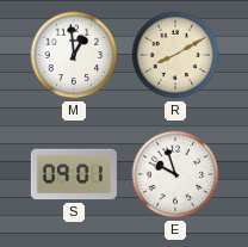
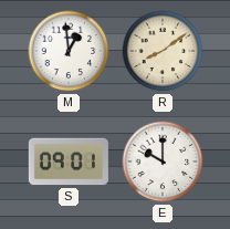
R: 8:10 -> 8:09
E: 9:57 -> 10:00
